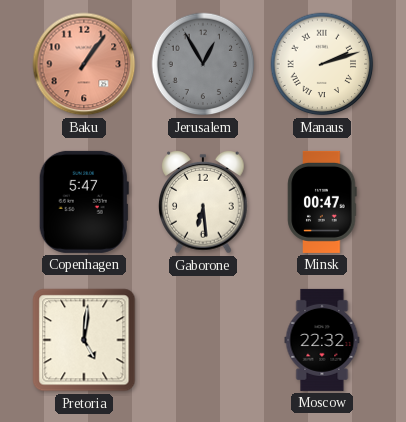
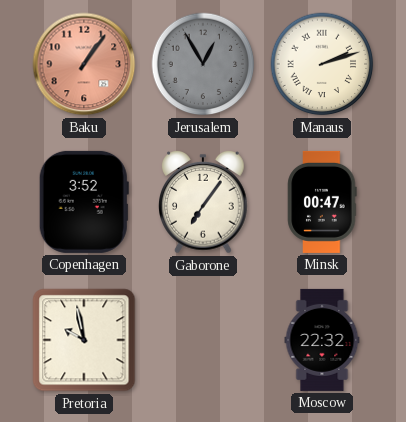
Copenhagen: 5:47 -> 3:52
Gaborone: 6:29 -> 7:06
Pretoria: 5:01 -> 9:58
